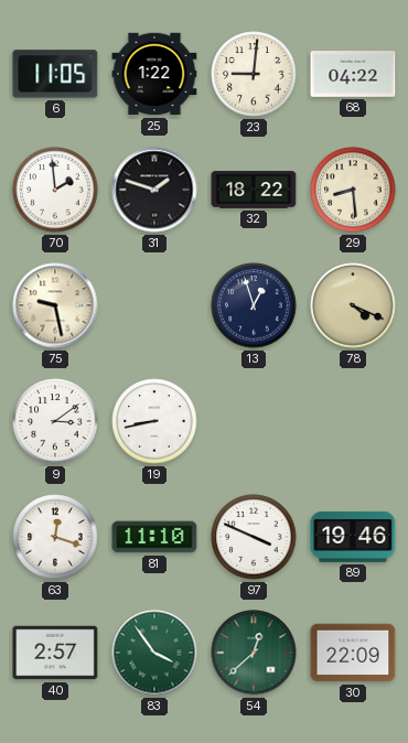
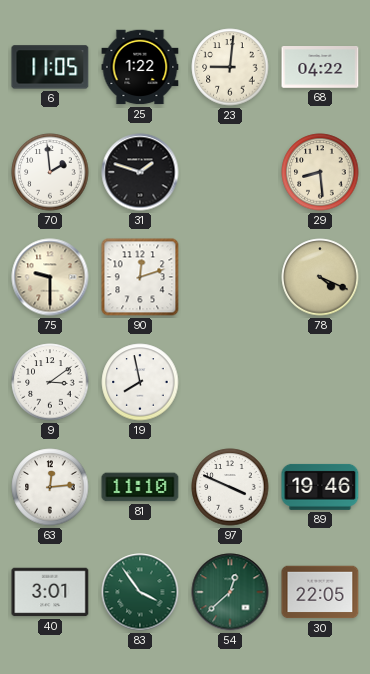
32: 18:22 -> none
75: 9:28 -> 9:30
90: none -> 12:12
13: 12:57 -> none
19: 8:43 -> 7:58
63: 12:18 -> 12:14
40: 2:57 -> 3:01
30: 22:09 -> 22:05
